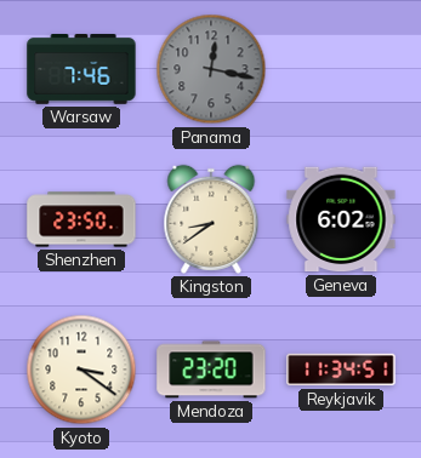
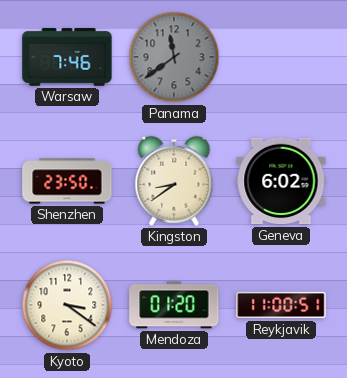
Panama: 12:17 -> 11:39
Mendoza: 23:20 -> 01:20
Reykjavik: 11:34 -> 11:00
